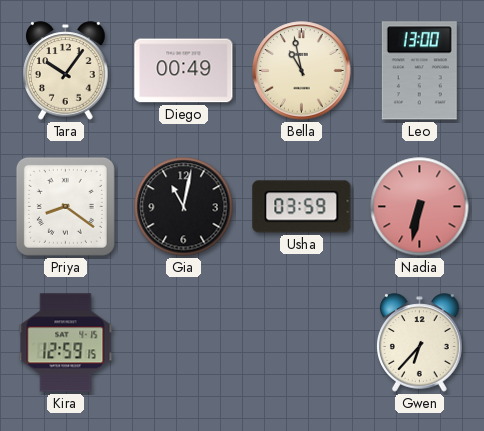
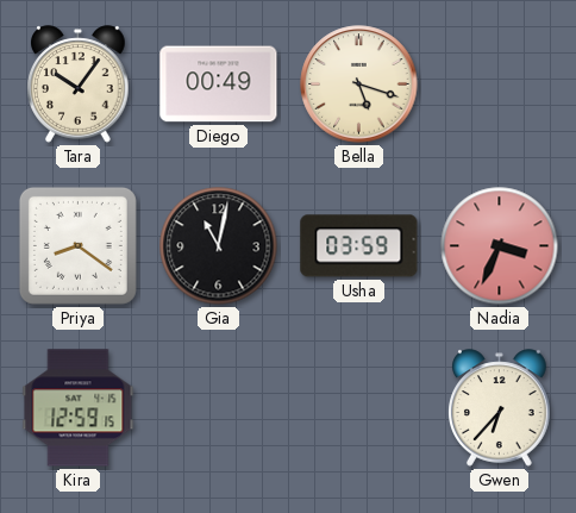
Bella: 10:58 -> 5:18
Leo: 13:00 -> none
Nadia: 6:32 -> 3:34
